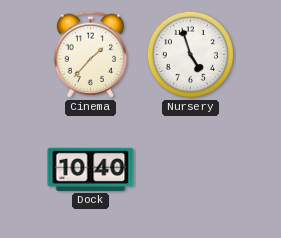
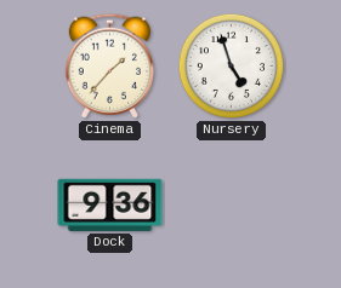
Dock: 10:40 -> 9:36
